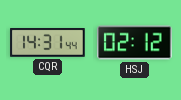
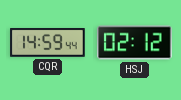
CQR: 14:31 -> 14:59
